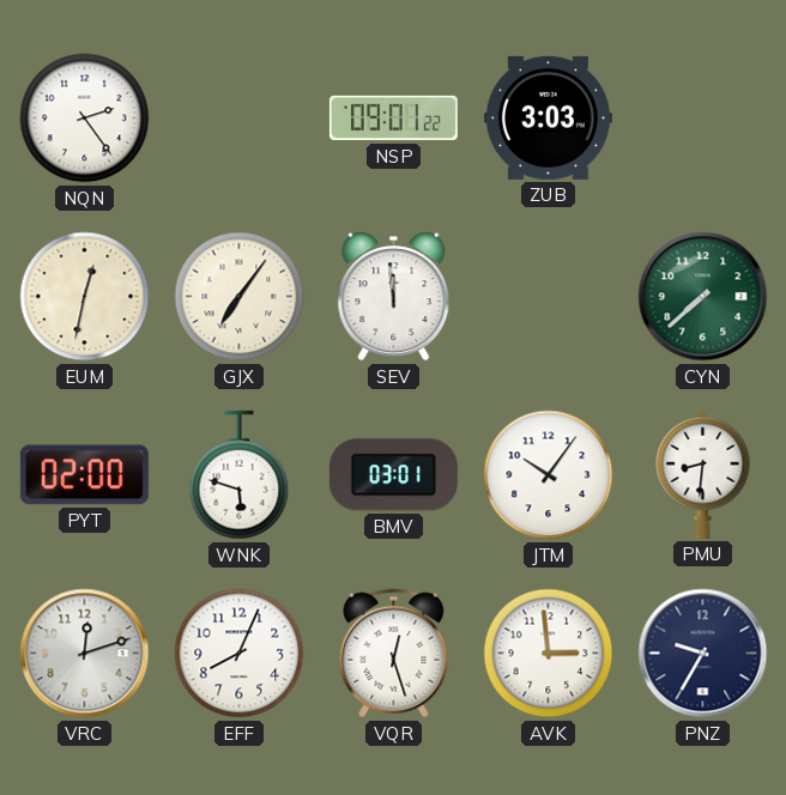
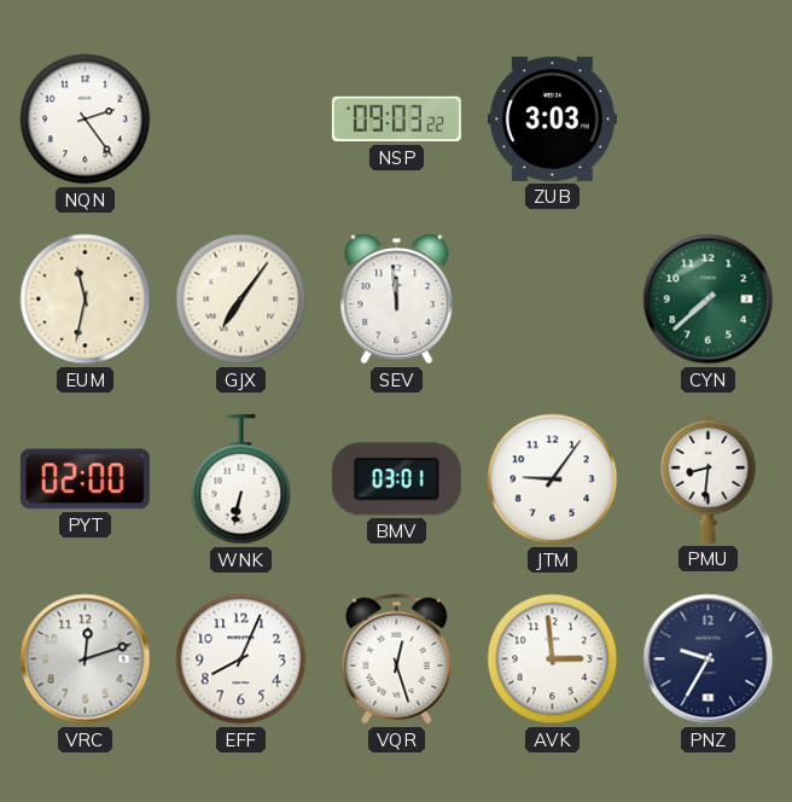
NSP: 09:01 -> 09:03
EUM: 12:32 -> 11:32
WNK: 5:48 -> 6:32
JTM: 10:06 -> 9:06
